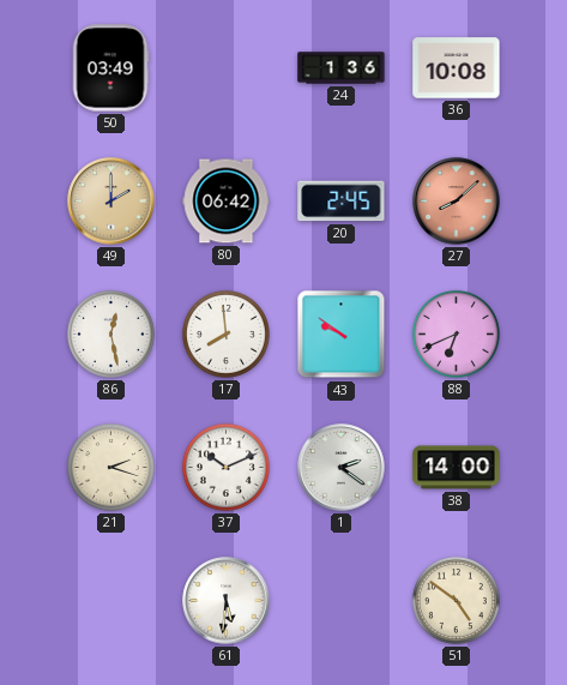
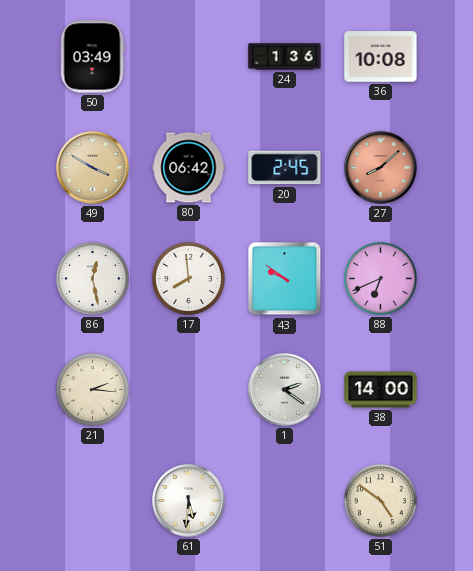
49: 2:00 -> 3:50
21: 2:18 -> 2:16
37: 10:11 -> none
